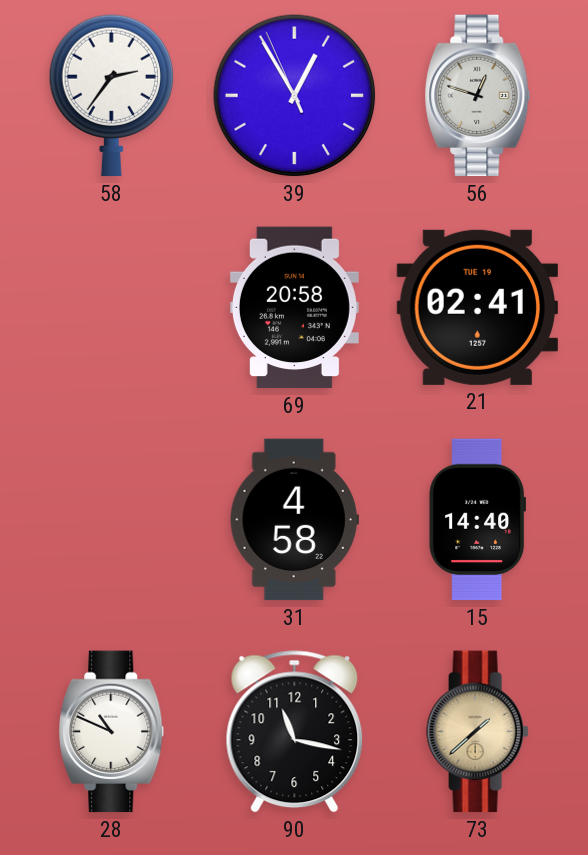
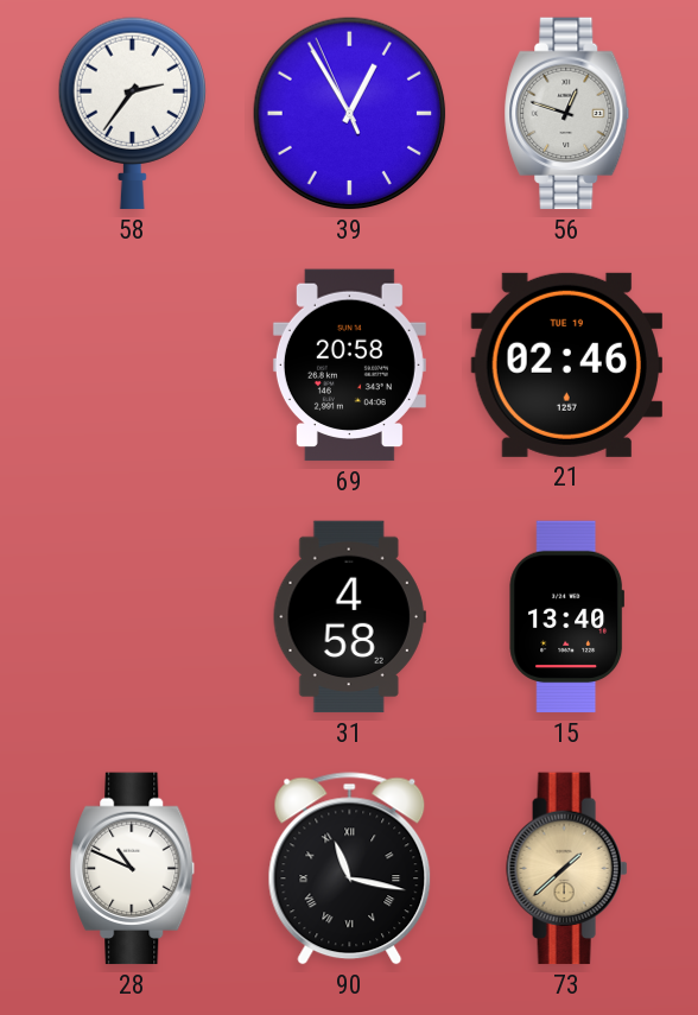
21: 02:41 -> 02:46
15: 14:40 -> 13:40
90 numerals: Arabic -> Roman
